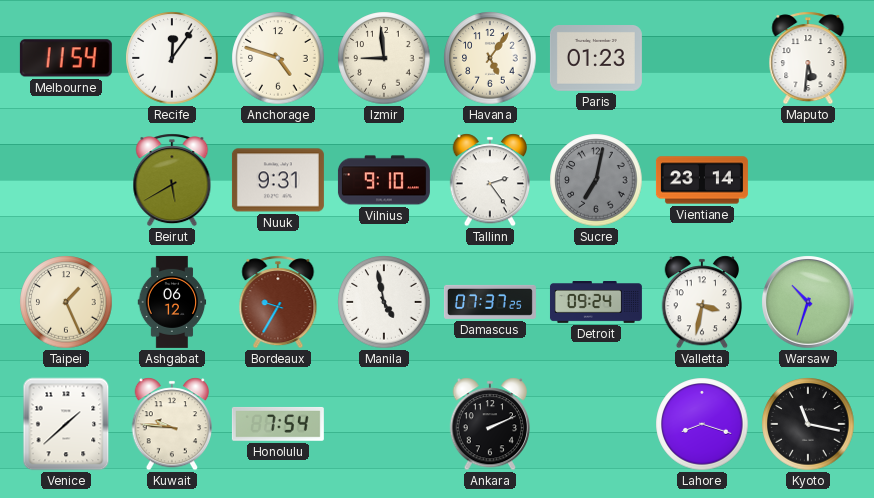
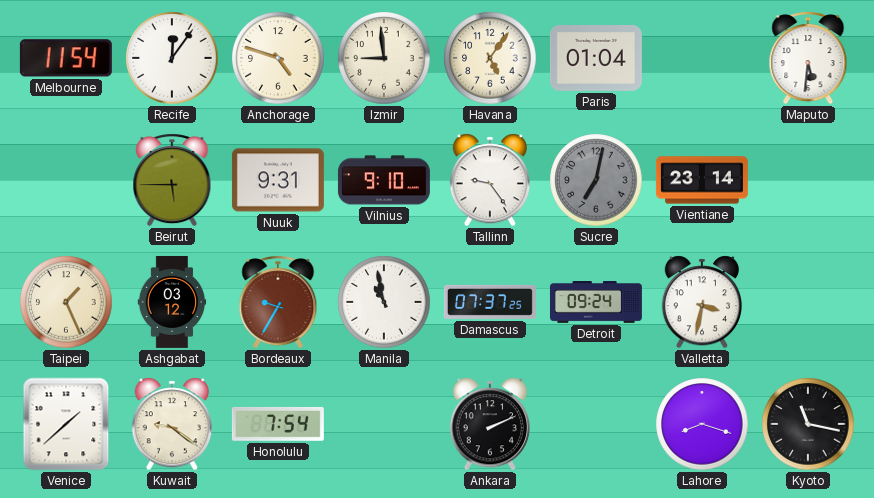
Paris: 01:23 -> 01:04
Beirut: 5:40 -> 5:45
Tallinn: 2:24 -> 9:24
Ashgabat: 06:12 -> 03:12
Manila: 4:58 -> 10:58
Warsaw: 10:33 -> none
Kuwait: 9:46 -> 9:21
